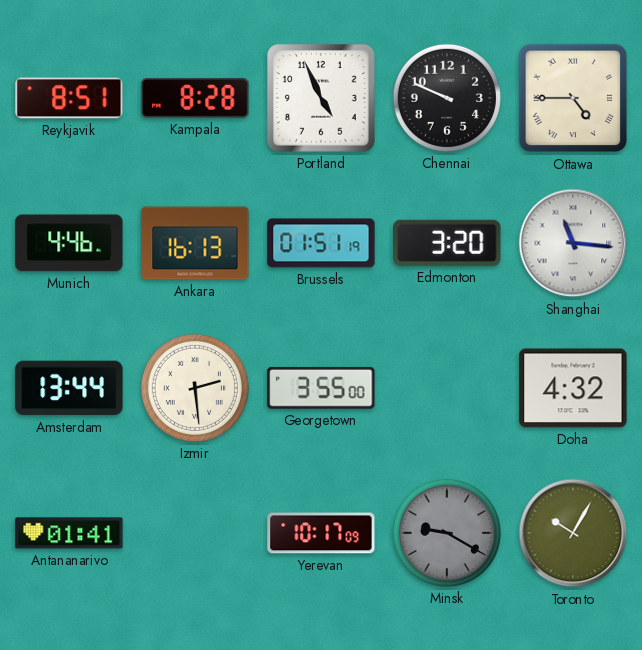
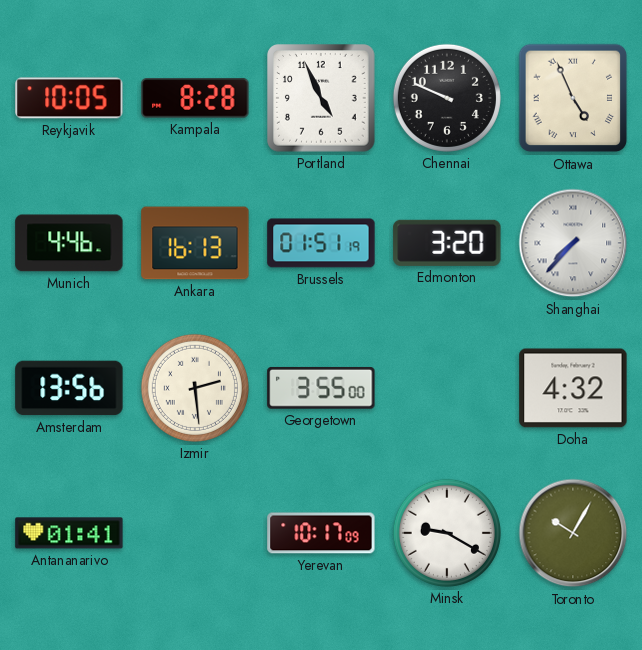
Reykjavik: 8:51 -> 10:05
Ottawa: 4:45 -> 4:56
Shanghai: 11:16 -> 7:37
Amsterdam: 13:44 -> 13:56
Minsk dial: grey -> white
